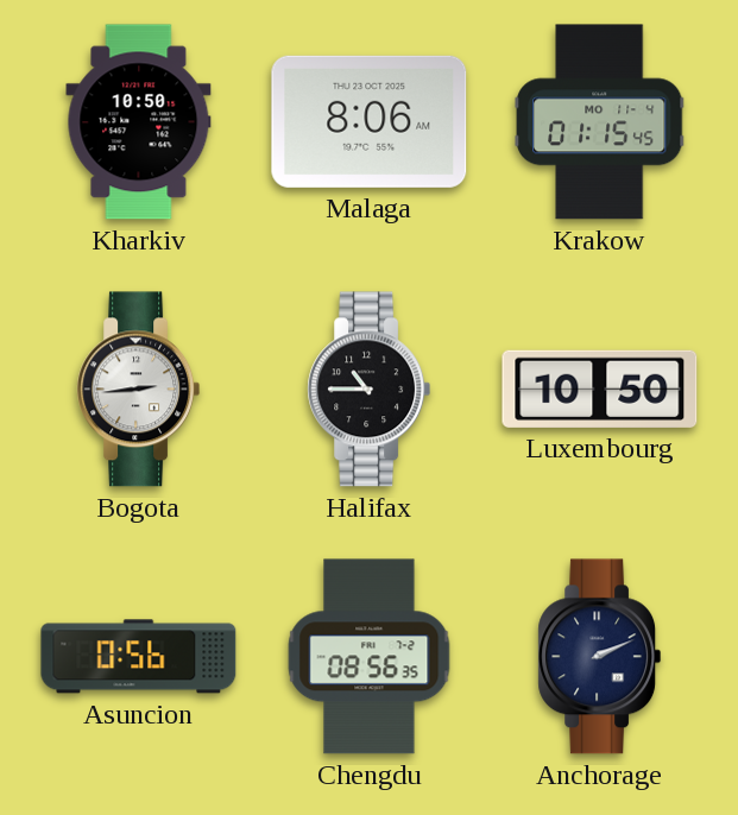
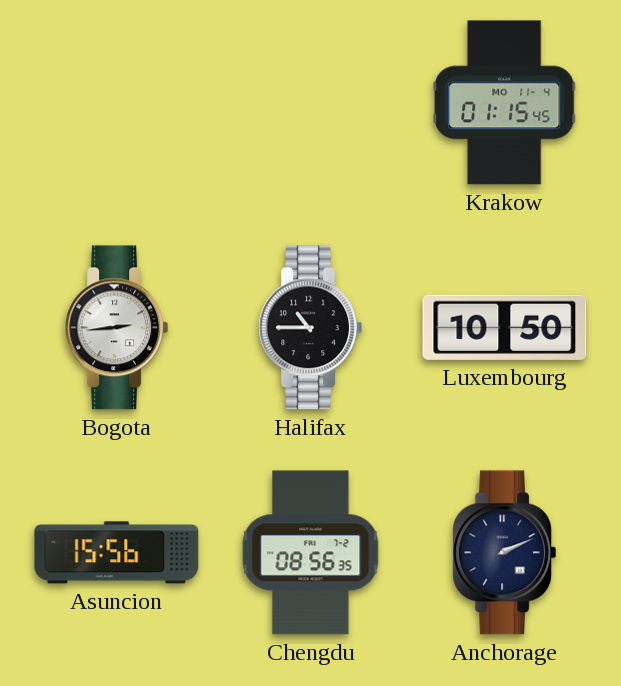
Kharkiv: 10:50 -> none
Malaga: 8:06 -> none
Asuncion: 0:56 -> 15:56
